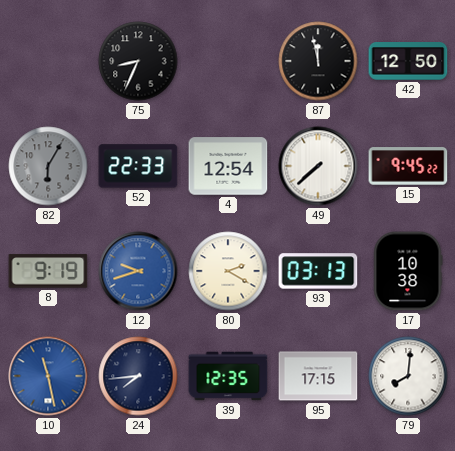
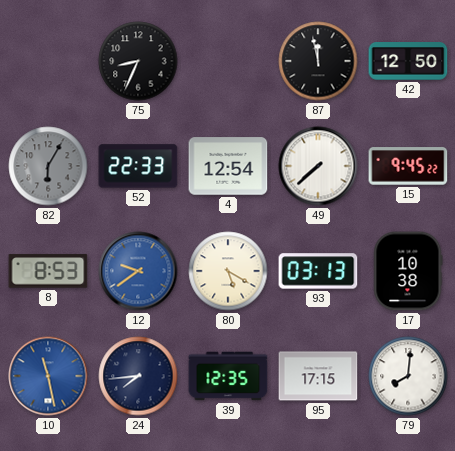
8: 9:19 -> 8:53
12: 9:42 -> 9:39
80: 2:20 -> 5:20
